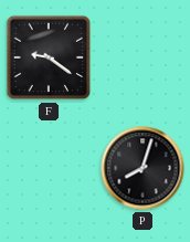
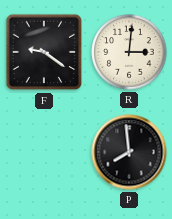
R: none -> 3:01
P: 8:03 -> 7:59
